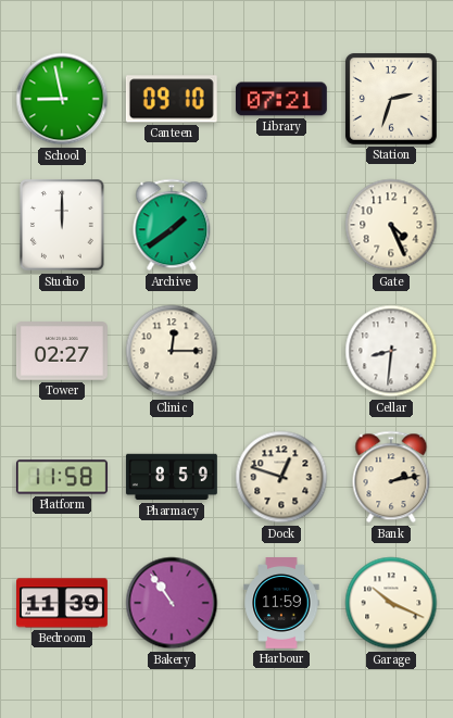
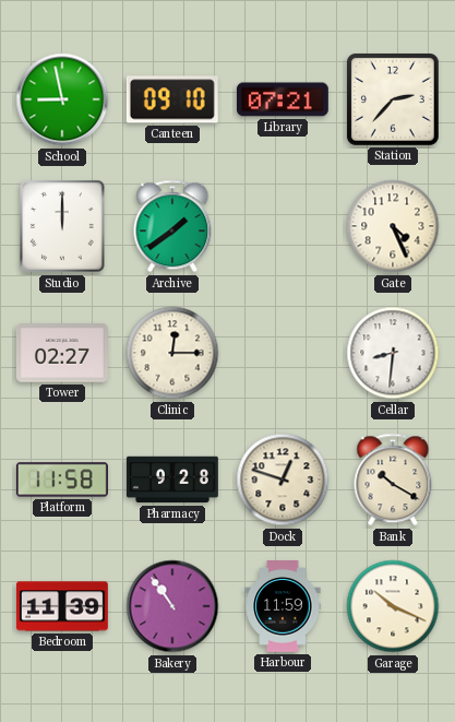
Station: 2:33 -> 2:37
Pharmacy: 8:59 -> 9:28
Bank: 2:13 -> 10:20
